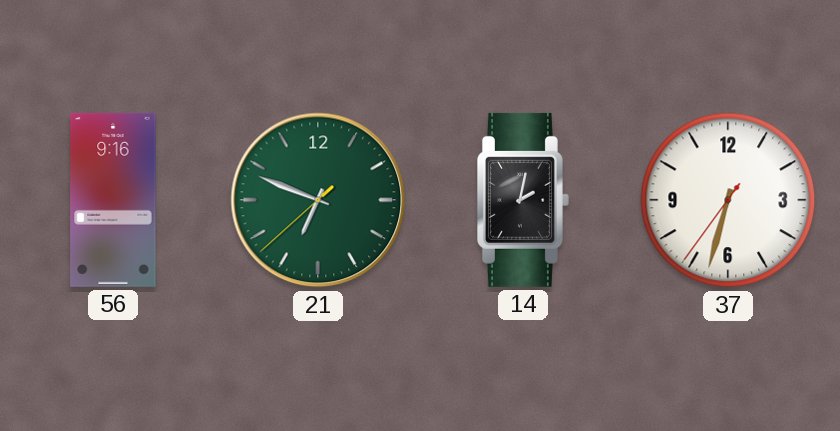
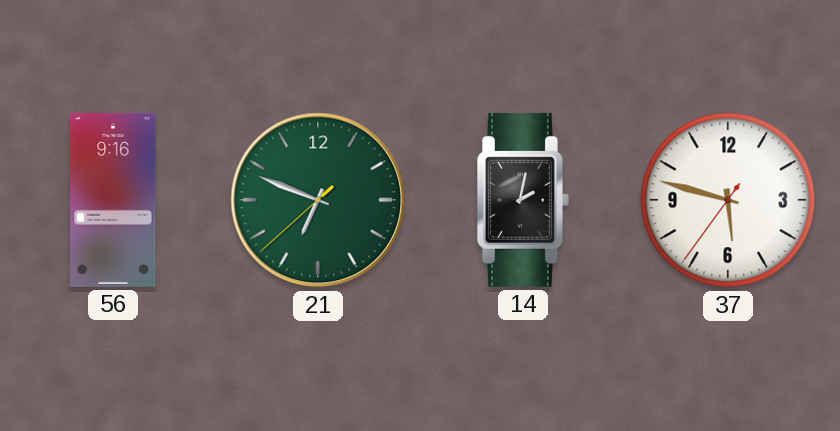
37: 6:32 -> 5:47
